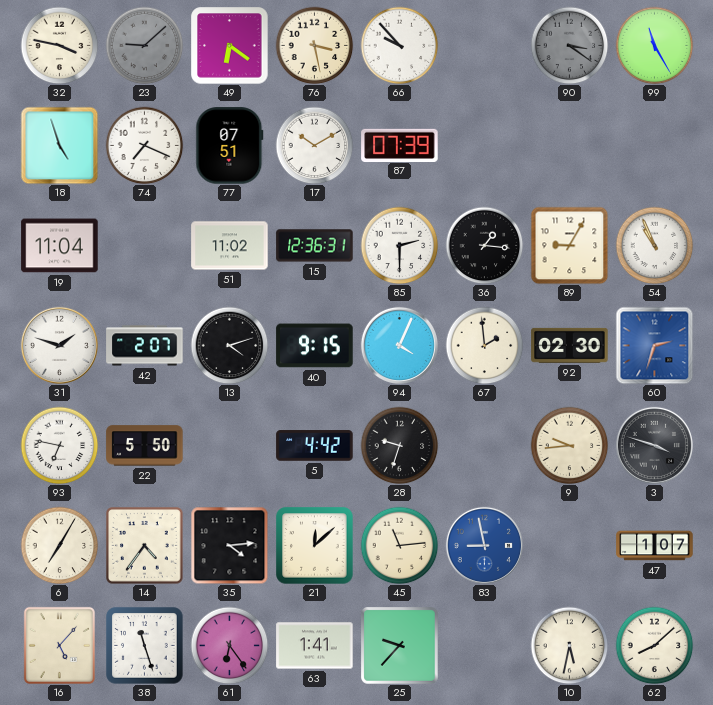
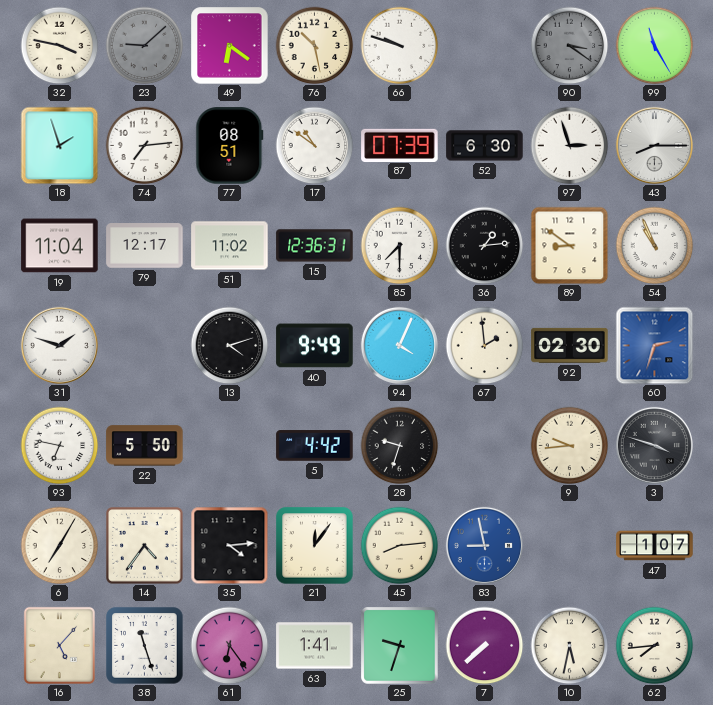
76: 3:28 -> 10:28
66: 9:53 -> 9:48
18: 4:57 -> 1:57
74: 7:19 -> 7:14
77: 07:51 -> 08:51
17: 10:10 -> 10:51
52: none -> 6:30
97: none -> 2:57
43: none -> 8:15
79: none -> 12:17
85: 2:30 -> 7:30
36: 1:16 -> 1:14
89: 9:05 -> 8:51
42: 2:07 -> none
40: 9:15 -> 9:49
21: 12:08 -> 12:06
45: 11:14 -> 8:14
25: 9:37 -> 9:33
7: none -> 7:38
62: 8:08 -> 7:44
